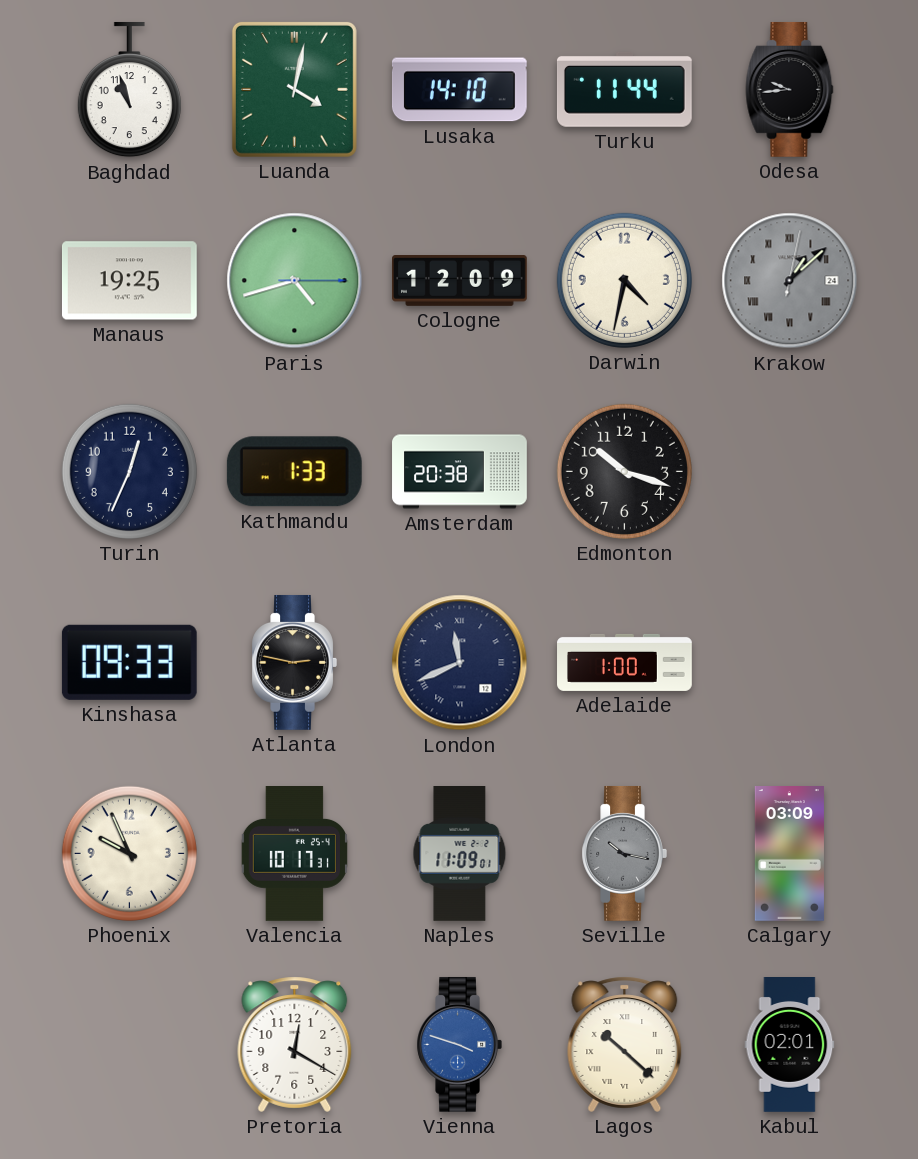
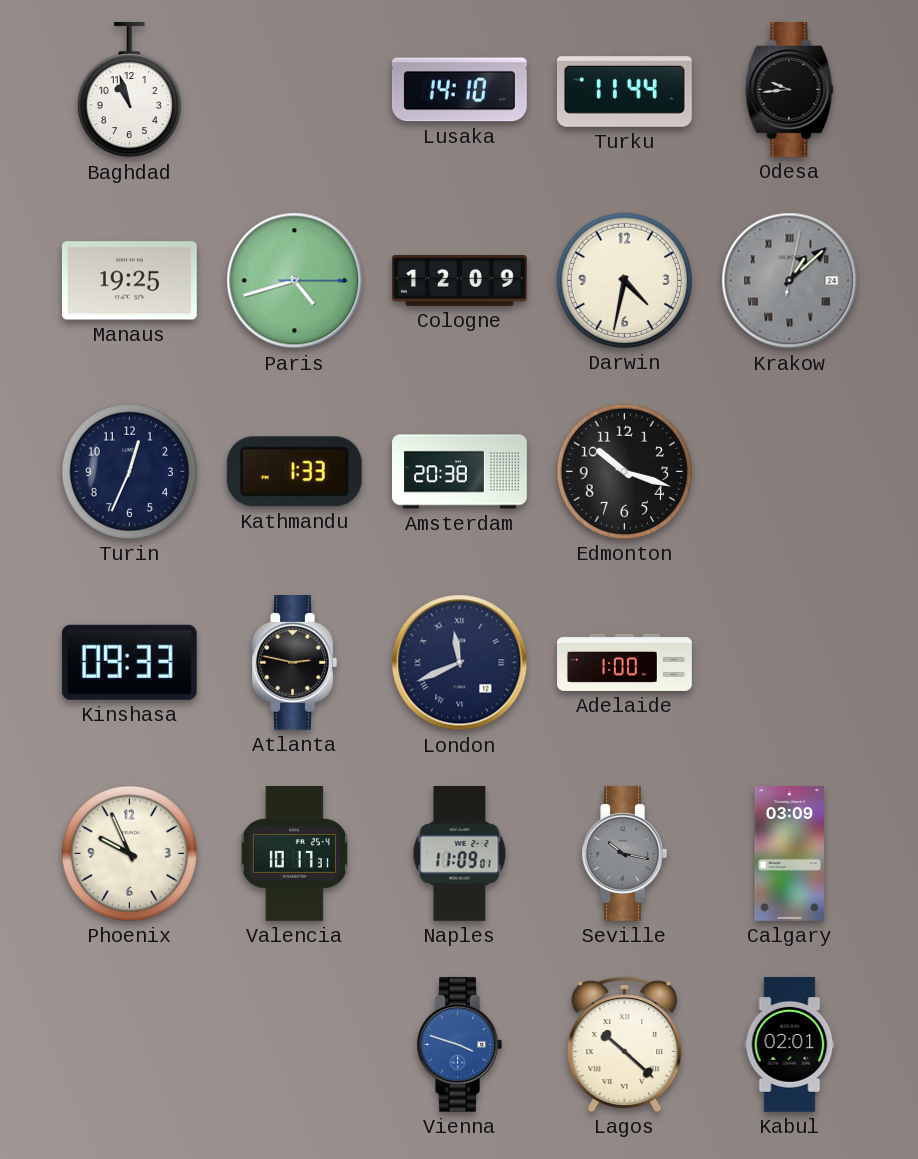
Luanda: 4:02 -> none
Pretoria: 12:20 -> none
